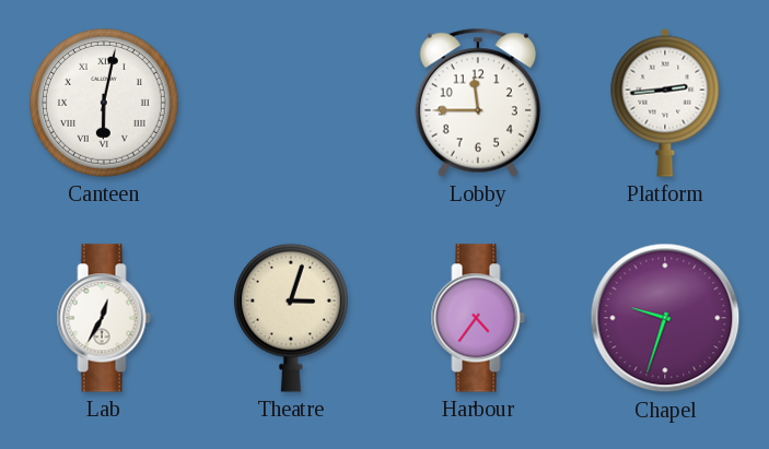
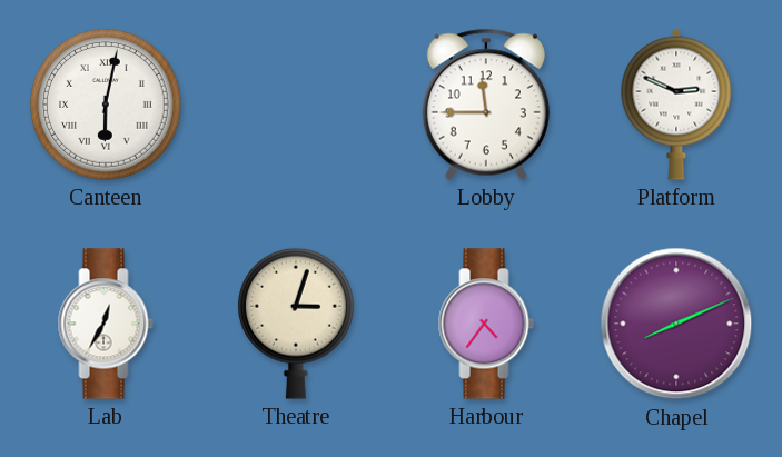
Platform: 2:44 -> 2:49
Chapel: 9:33 -> 8:11
